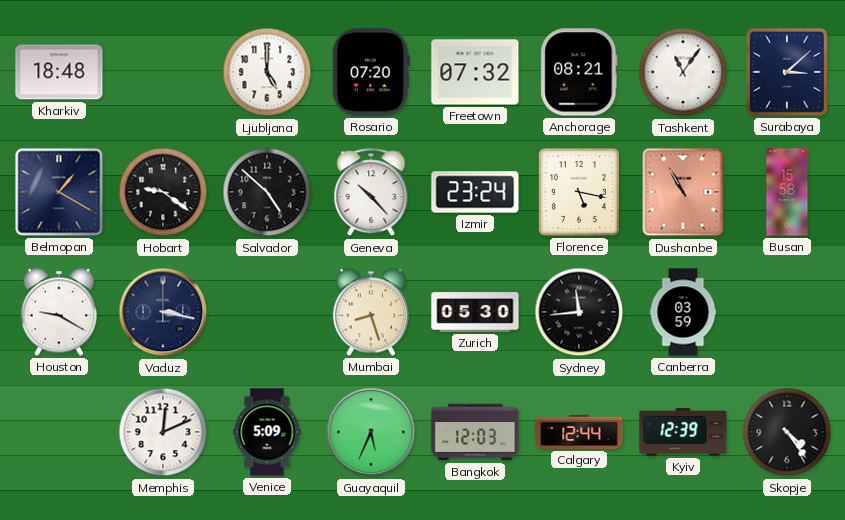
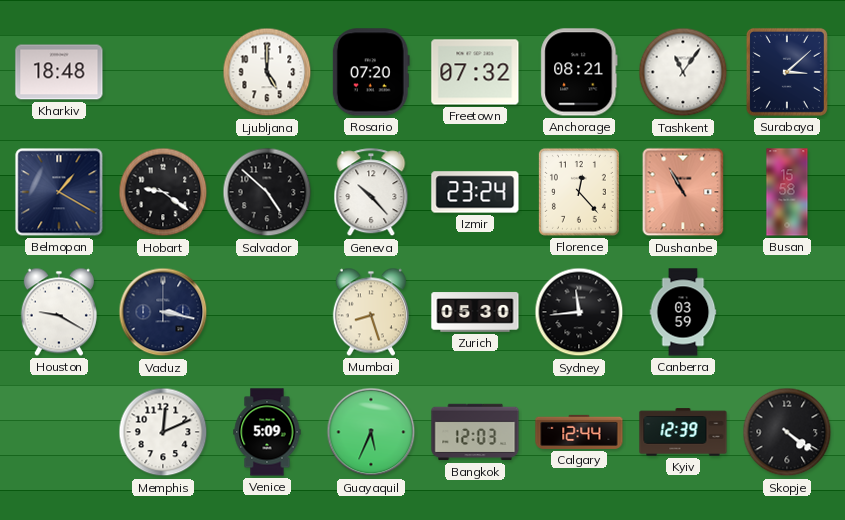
Florence: 5:17 -> 12:23
Skopje: 4:24 -> 4:21
